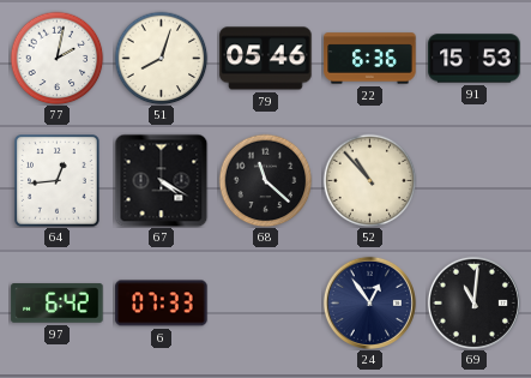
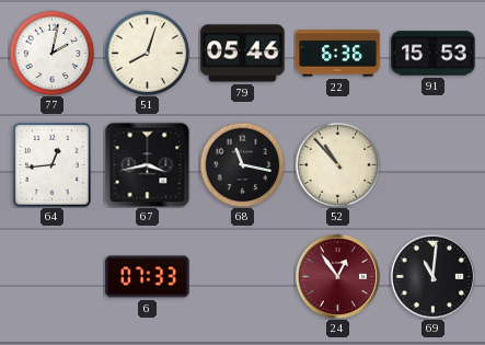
67: 4:20 -> 3:43
68: 11:22 -> 11:17
97: 6:42 -> none
24 dial: navy -> burgundy
